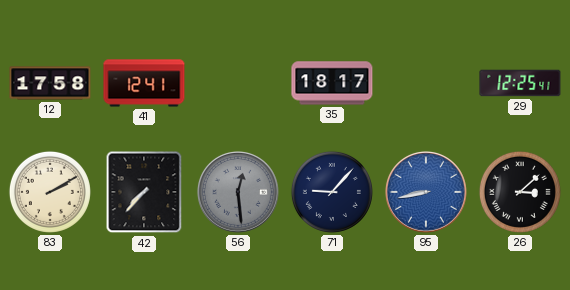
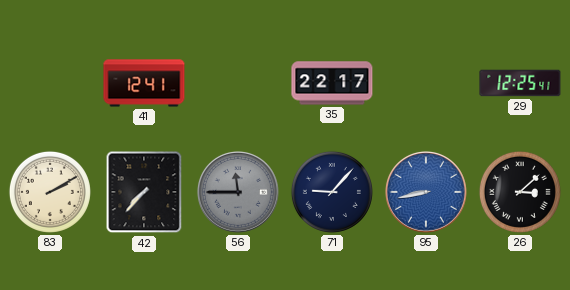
12: 17:58 -> none
35: 18:17 -> 22:17
56: 12:29 -> 11:45
